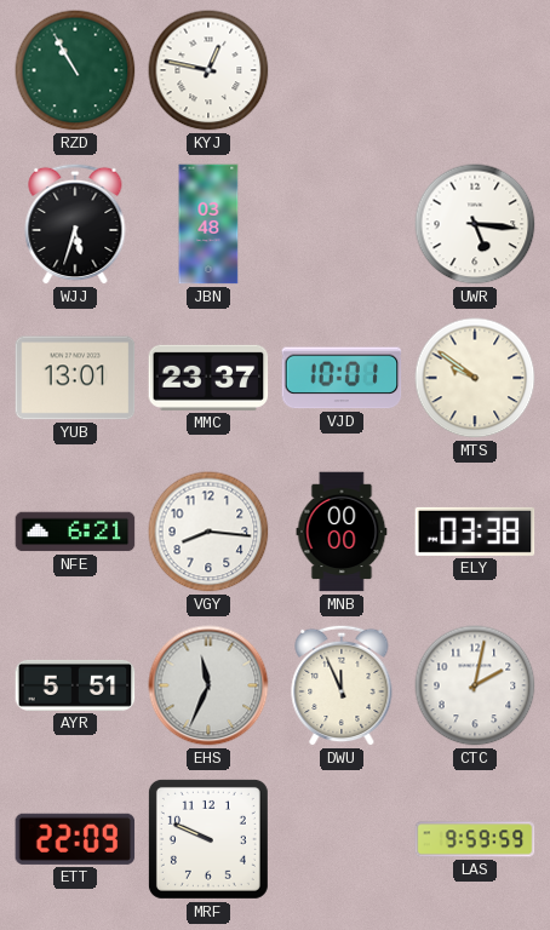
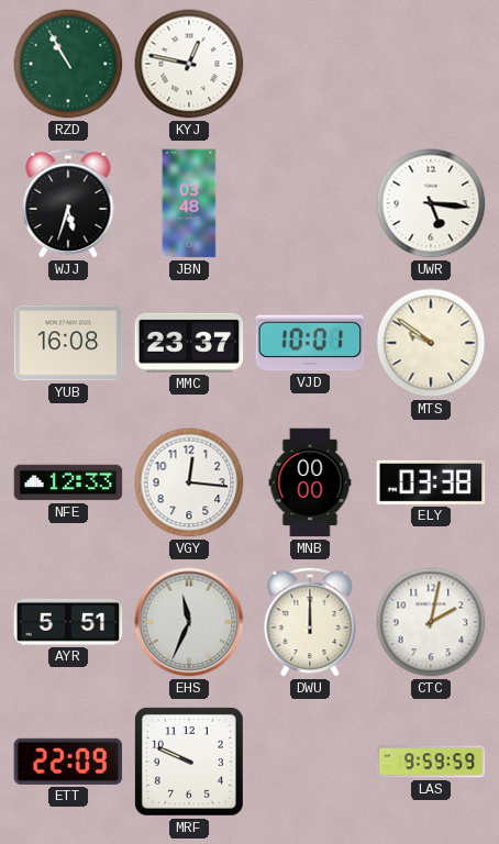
YUB: 13:01 -> 16:08
NFE: 6:21 -> 12:33
VGY: 8:16 -> 12:16
DWU: 11:56 -> 12:00
